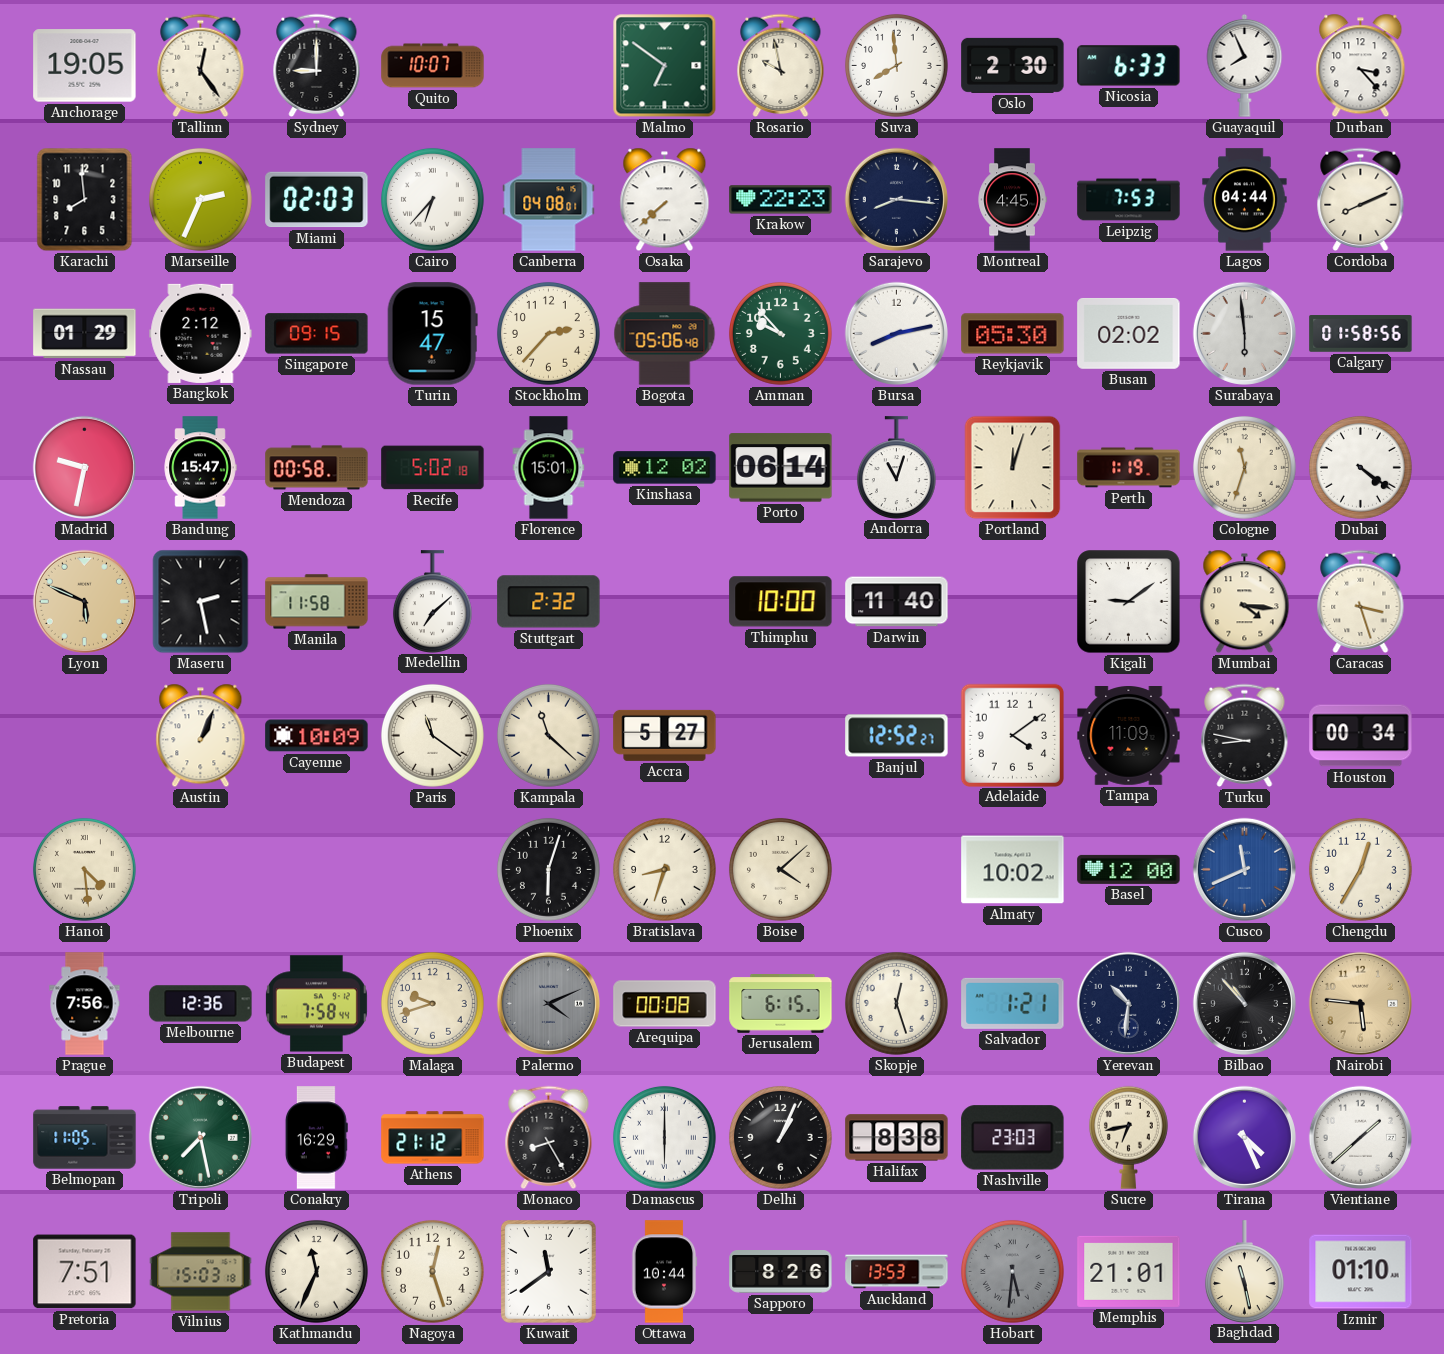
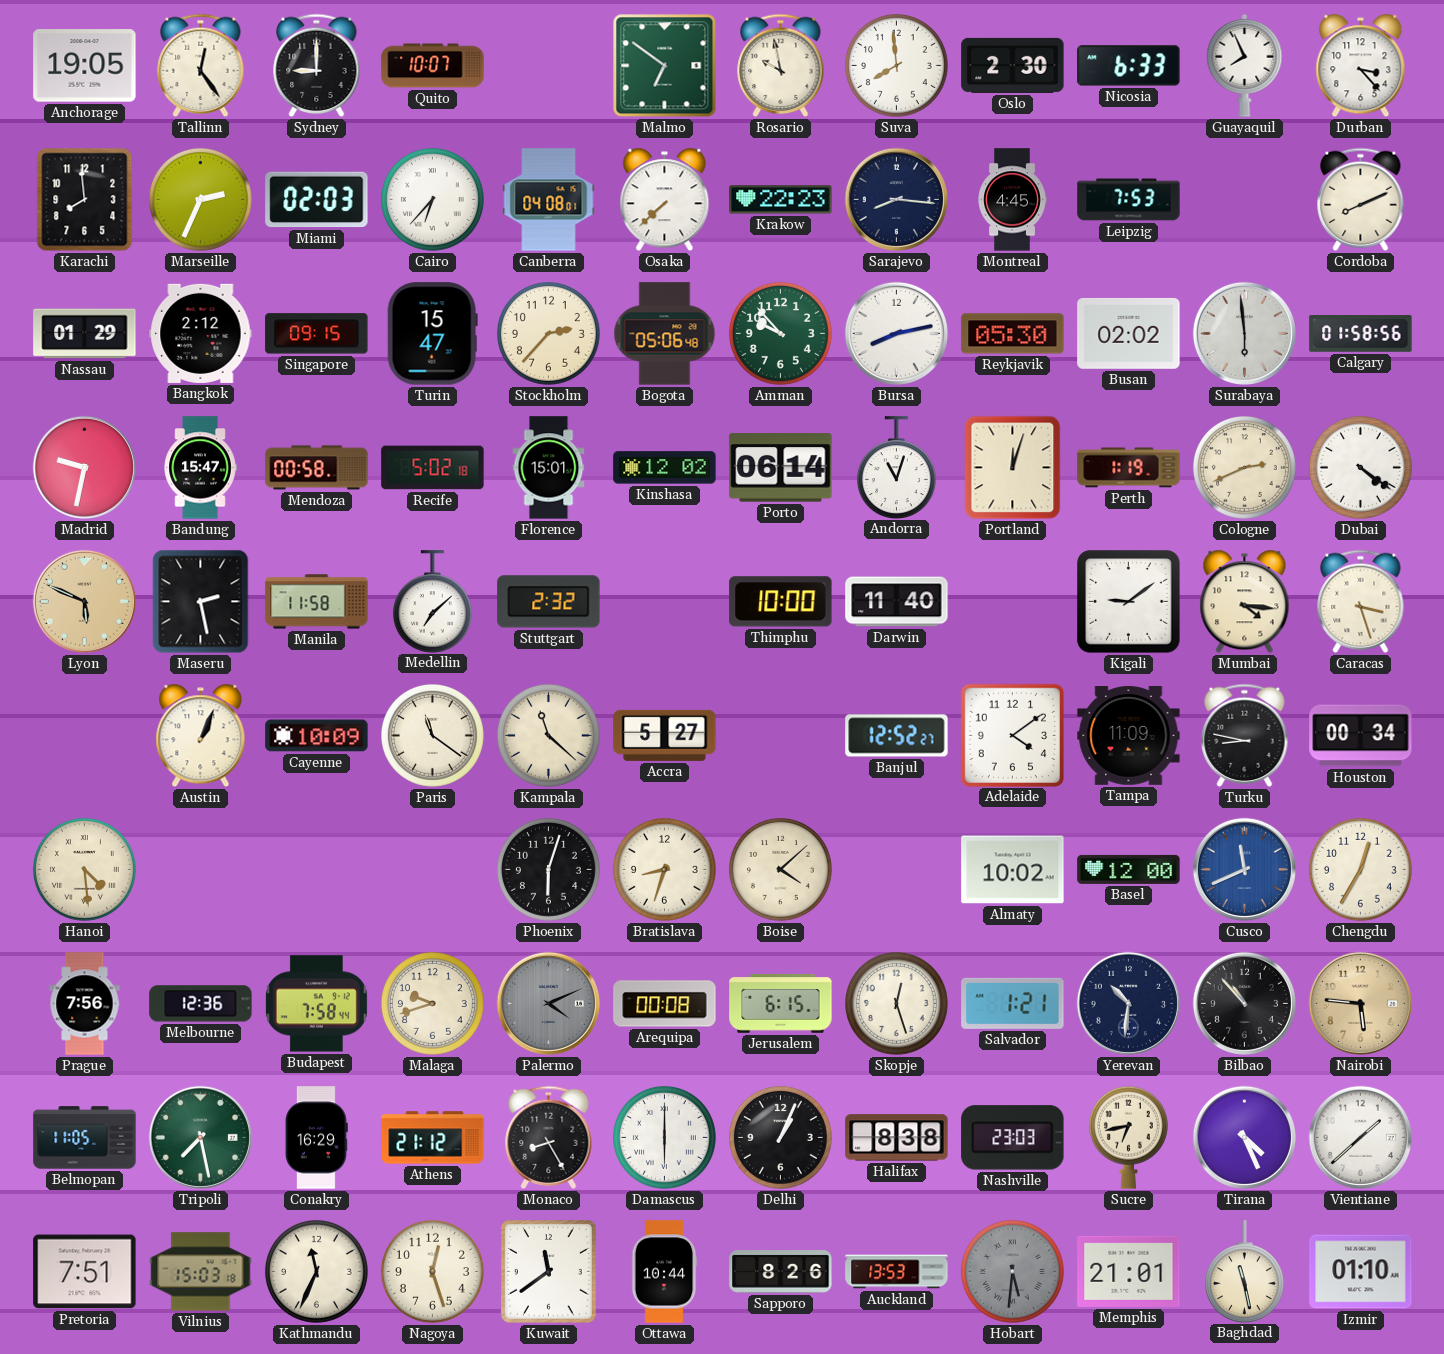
Lagos: 04:44 -> none
Cologne: 11:33 -> 2:41
